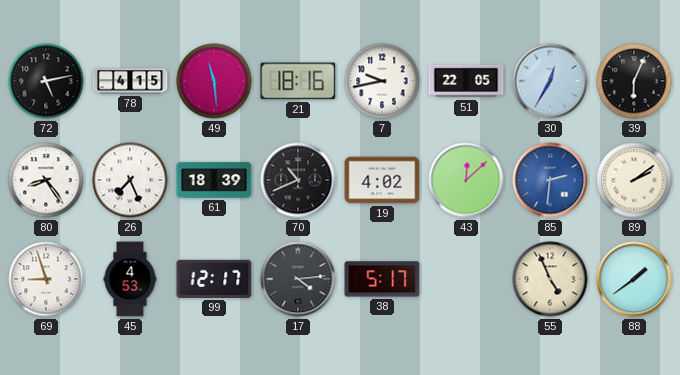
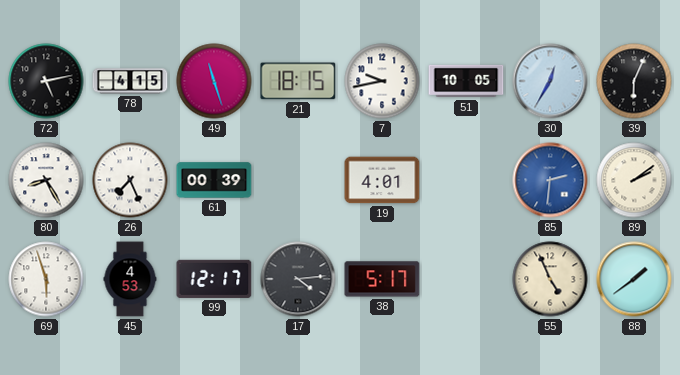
49: 11:29 -> 11:27
21: 18:16 -> 18:15
51: 22:05 -> 10:05
80: 8:24 -> 8:25
61: 18:39 -> 00:39
70: 10:41 -> none
19: 4:02 -> 4:01
43: 12:08 -> none
69: 8:57 -> 5:57
